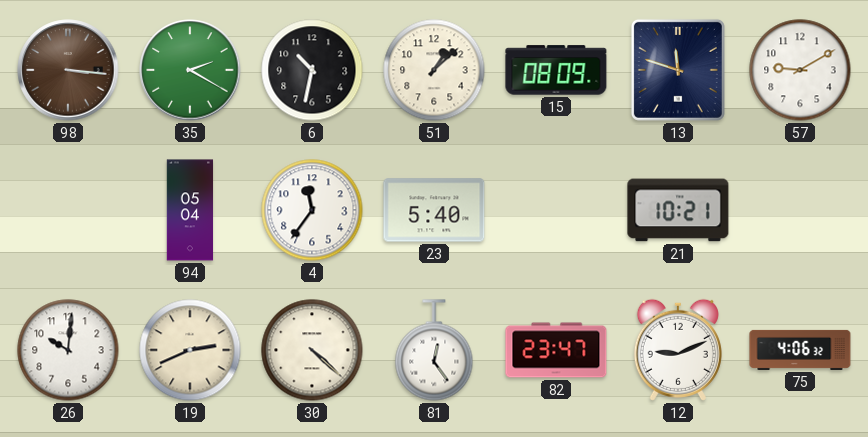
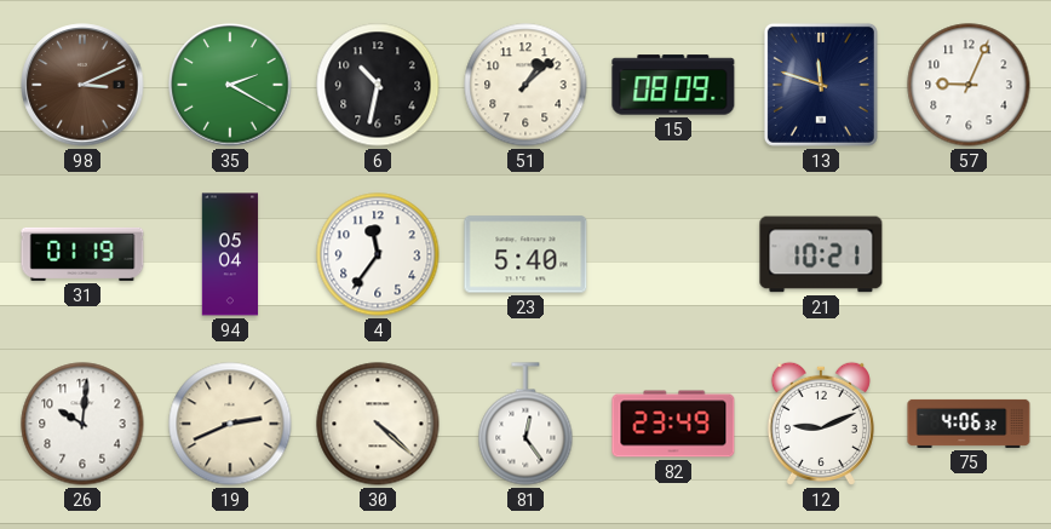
98: 3:16 -> 3:11
57: 9:10 -> 9:04
31: none -> 01:19
82: 23:47 -> 23:49
